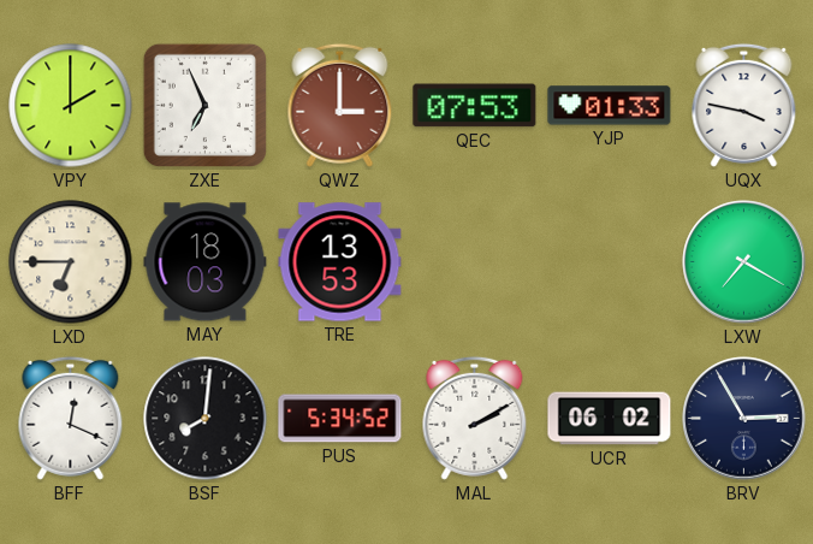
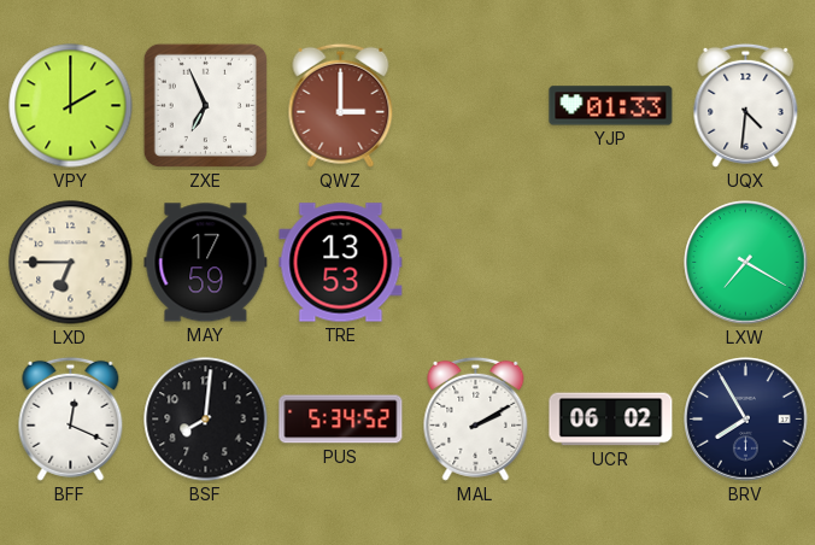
QEC: 07:53 -> none
UQX: 3:47 -> 4:31
MAY: 18:03 -> 17:59
BRV: 2:55 -> 7:55
